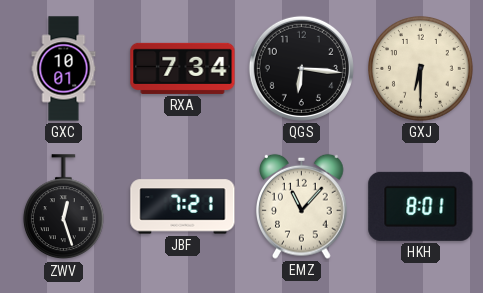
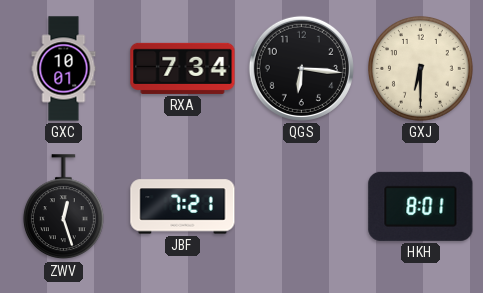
EMZ: 11:07 -> none
